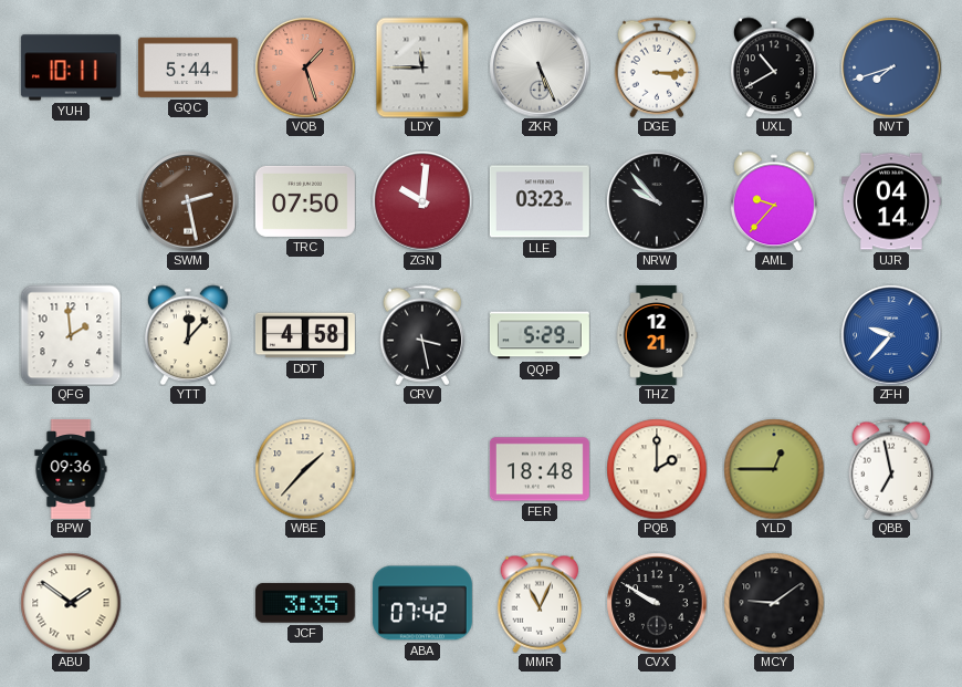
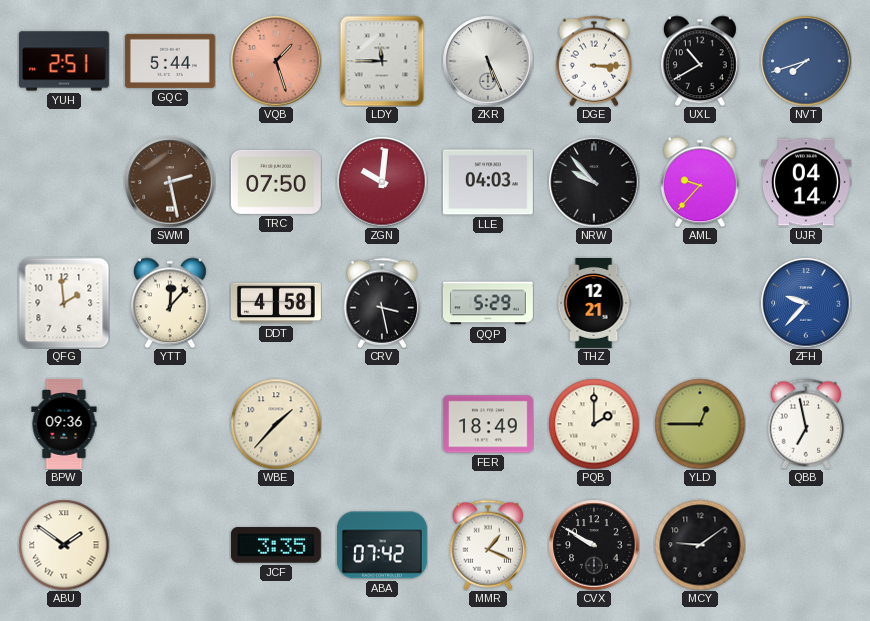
YUH: 10:11 -> 2:51
LLE: 03:23 -> 04:03
FER: 18:48 -> 18:49
MMR: 11:04 -> 1:19
